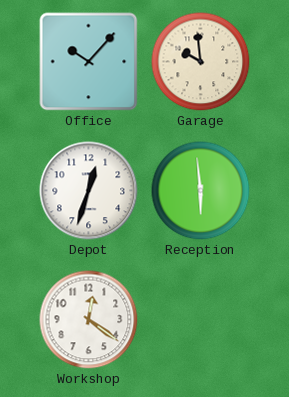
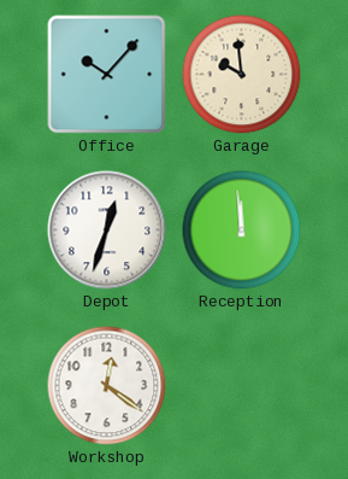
Reception: 5:59 -> 11:59
